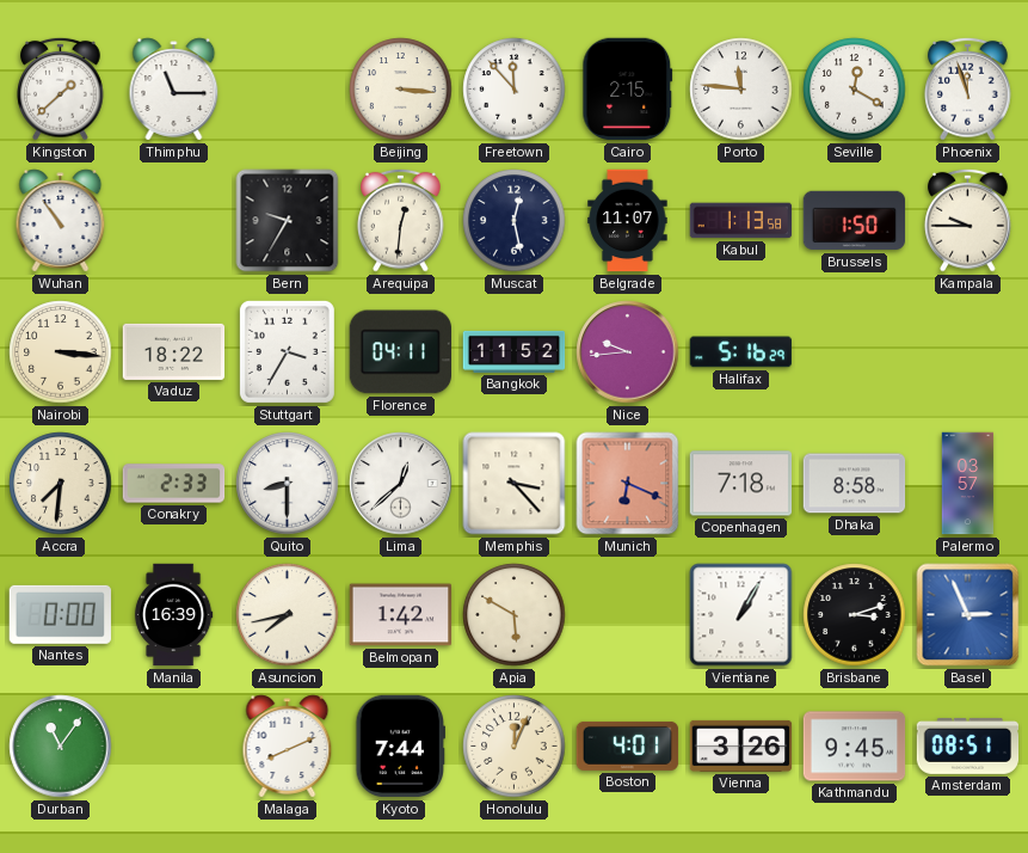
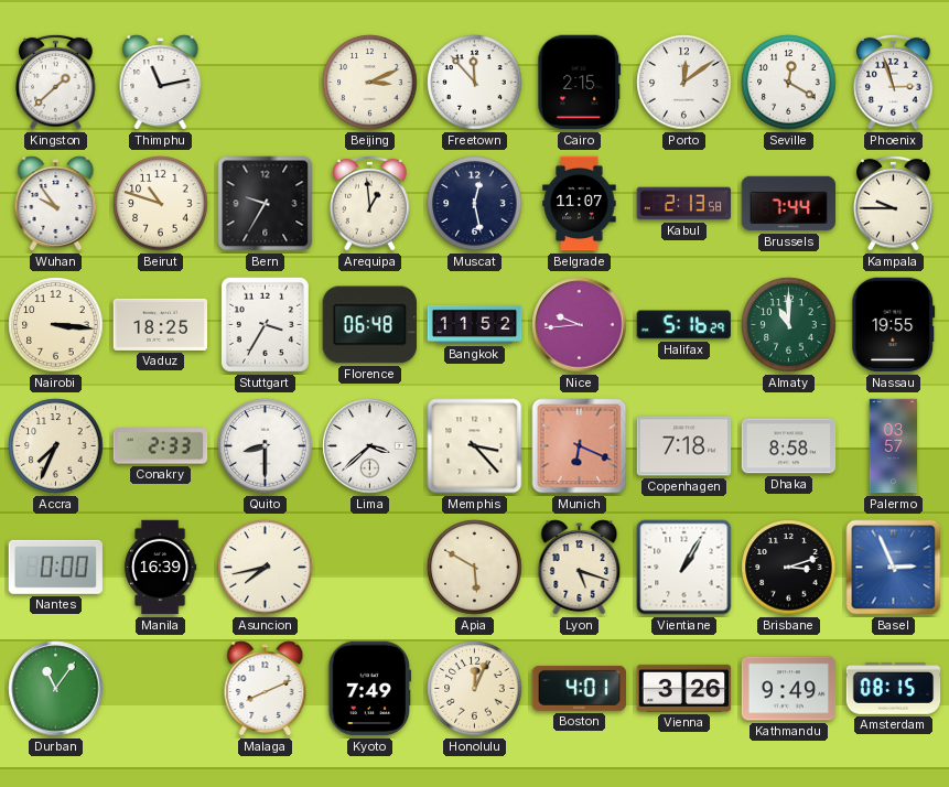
Thimphu: 11:15 -> 11:13
Beijing: 3:16 -> 3:11
Porto: 11:46 -> 12:09
Phoenix: 11:57 -> 2:57
Wuhan: 10:54 -> 9:54
Beirut: none -> 10:48
Arequipa: 12:31 -> 12:59
Kabul: 1:13 -> 2:13
Brussels: 1:50 -> 7:44
Vaduz: 18:22 -> 18:25
Florence: 04:11 -> 06:48
Almaty: none -> 11:00
Nassau: none -> 19:55
Accra: 7:31 -> 7:34
Lima: 12:38 -> 3:38
Belmopan: 1:42 -> none
Lyon: none -> 5:18
Kyoto: 7:44 -> 7:49
Kathmandu: 9:45 -> 9:49
Amsterdam: 08:51 -> 08:15
